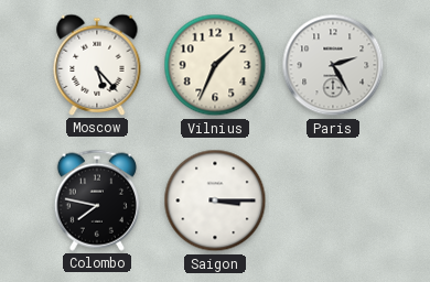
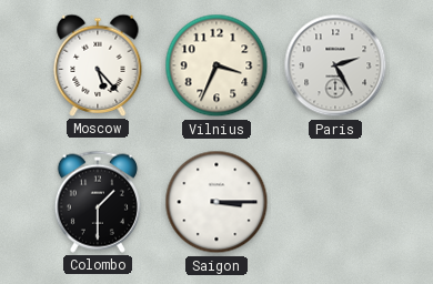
Vilnius: 1:34 -> 3:34
Colombo: 7:47 -> 1:30
